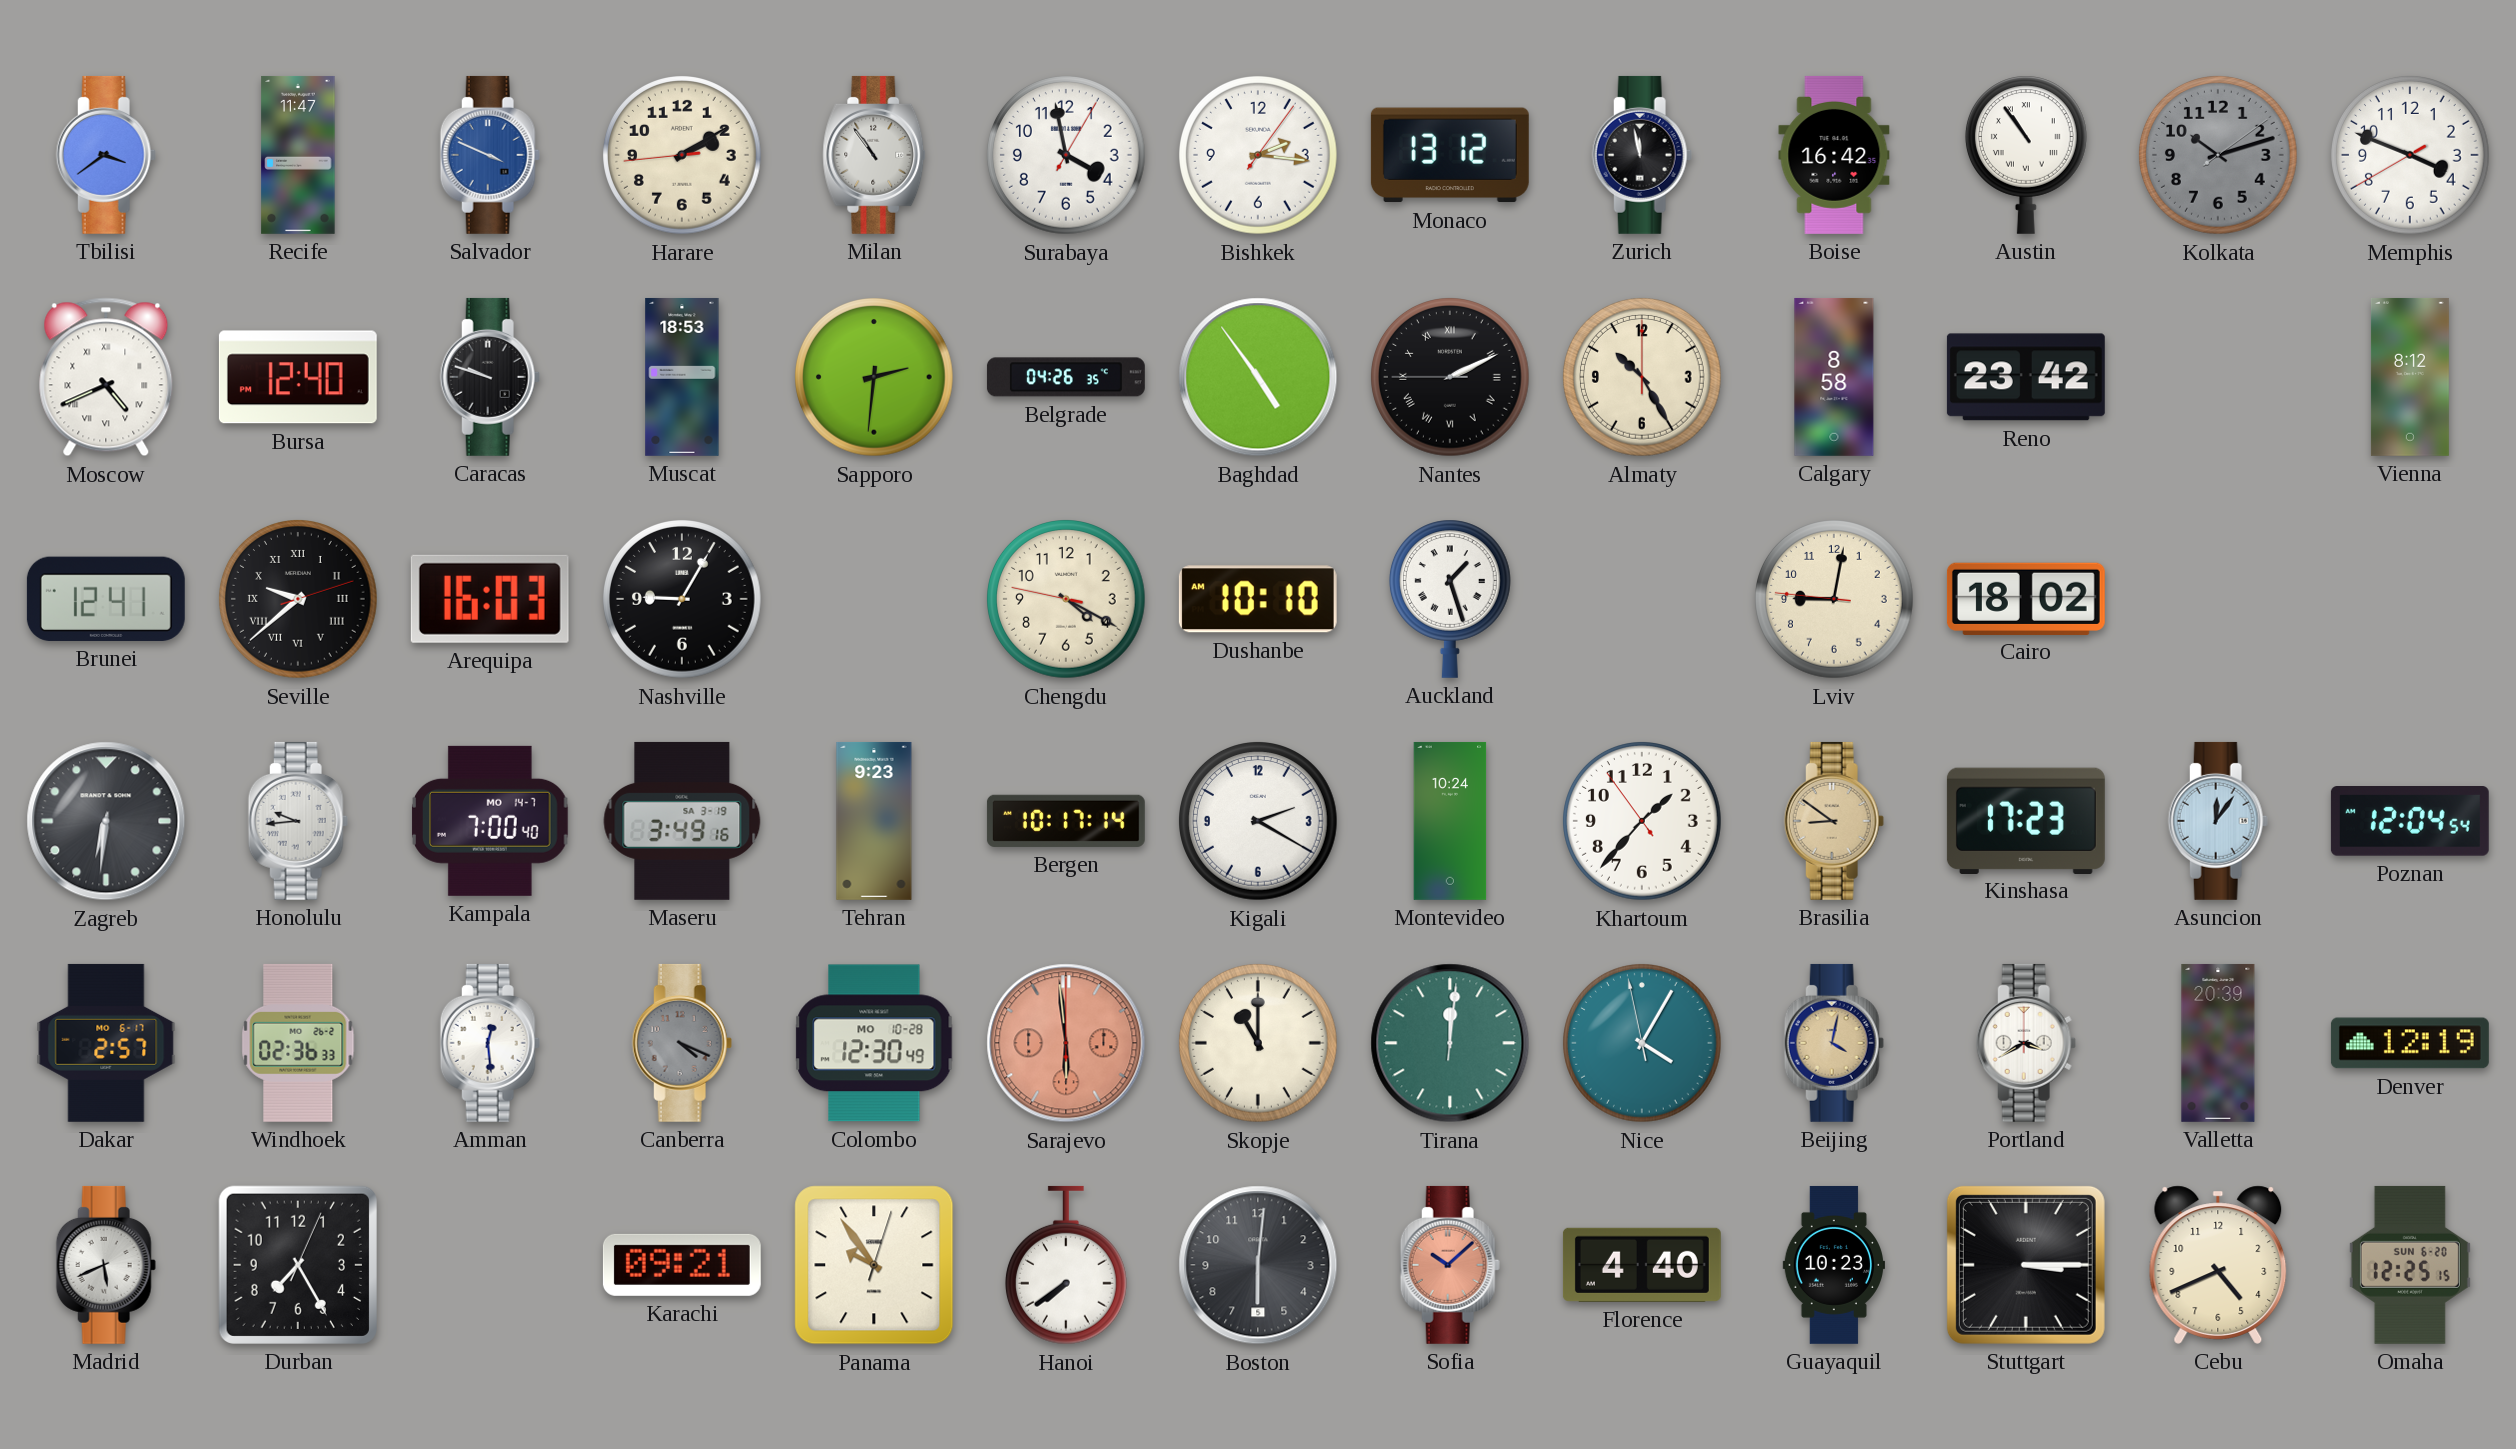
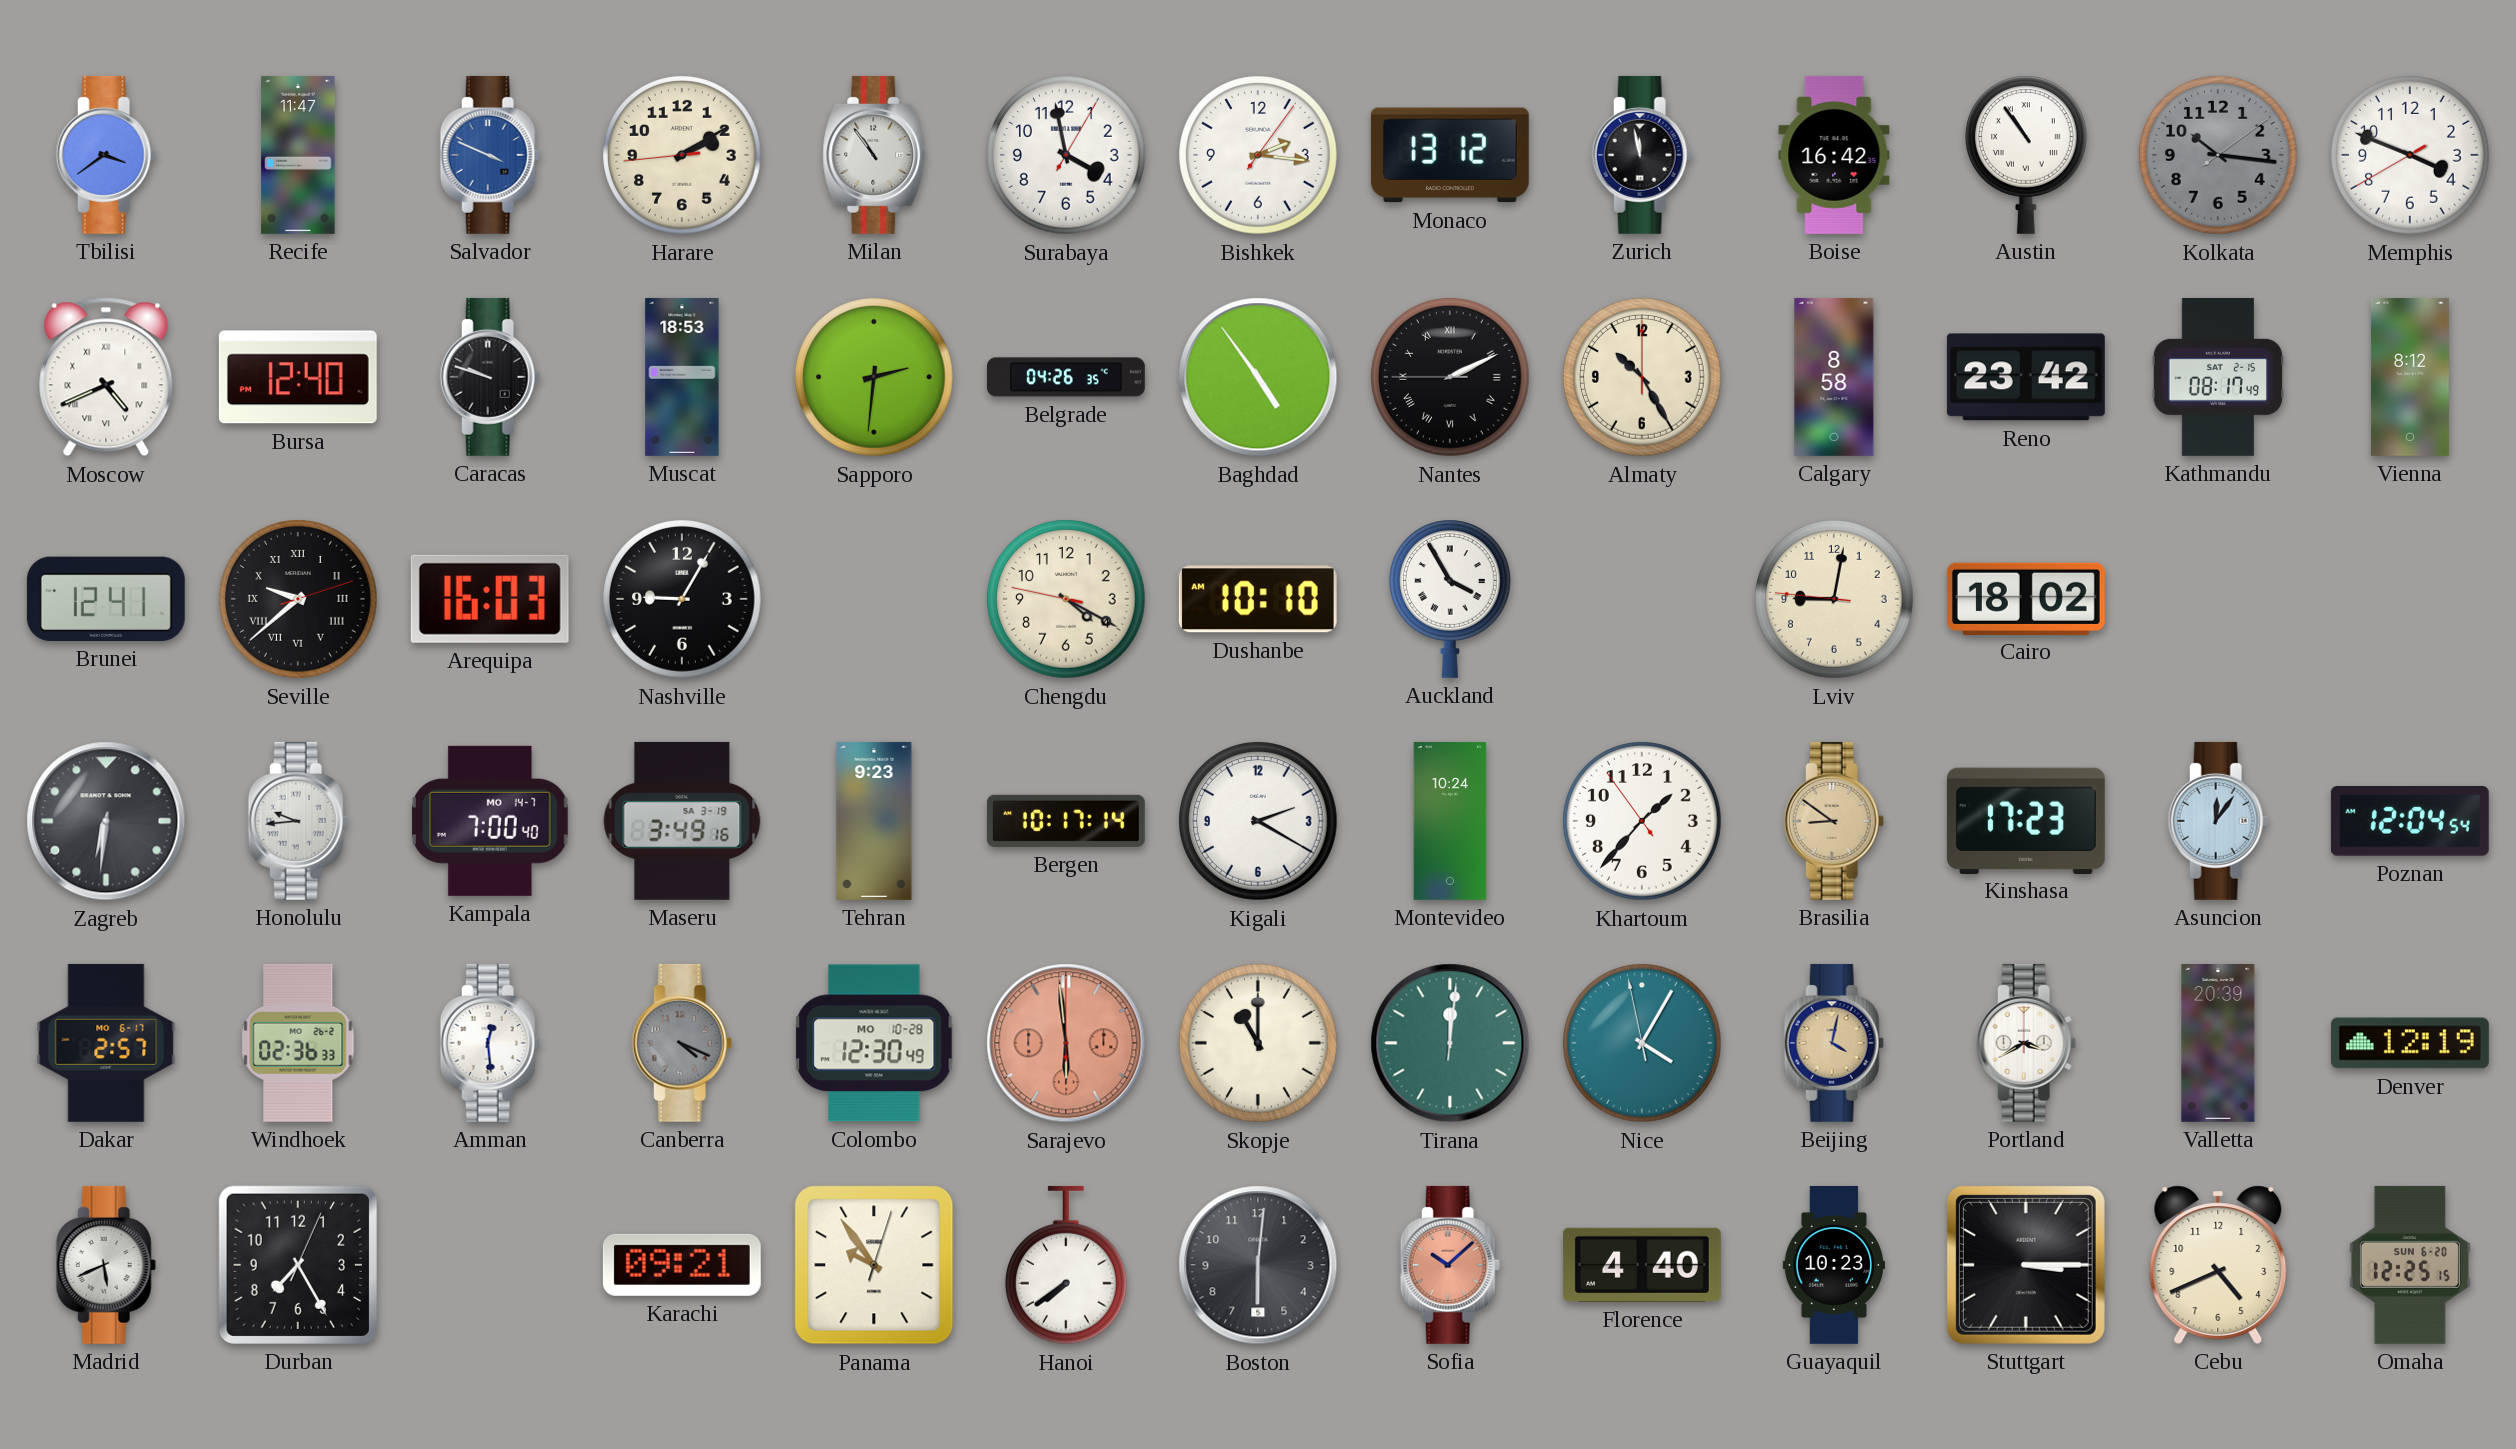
Kolkata: 10:12 -> 10:16
Kathmandu: none -> 08:17
Auckland: 1:27 -> 3:55
